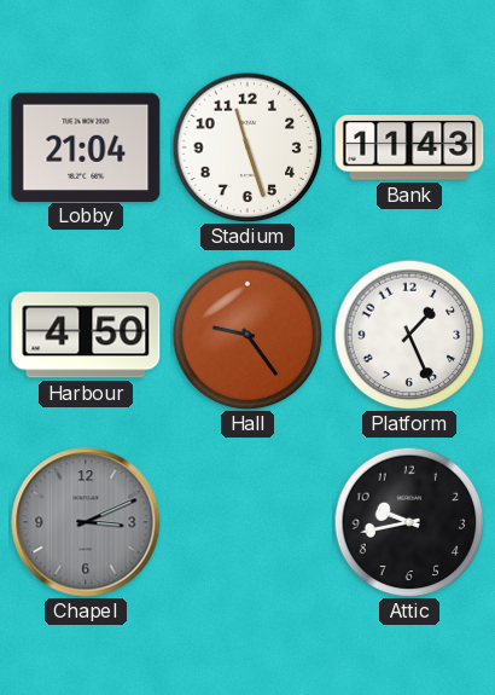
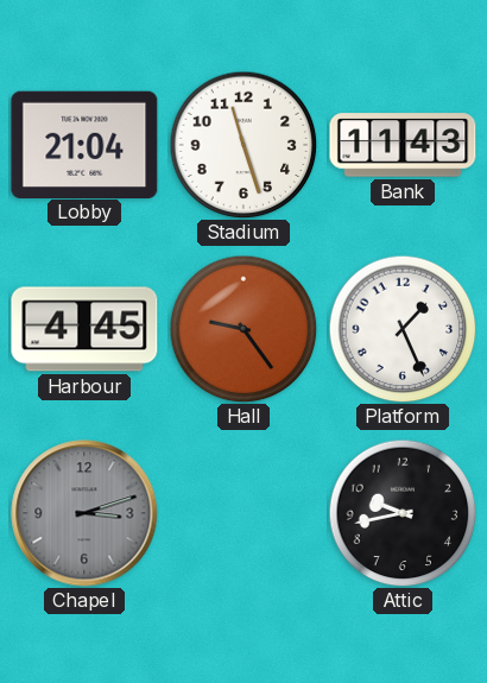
Harbour: 4:50 -> 4:45
Chapel: 3:11 -> 3:12
